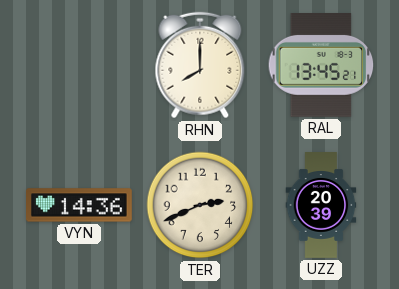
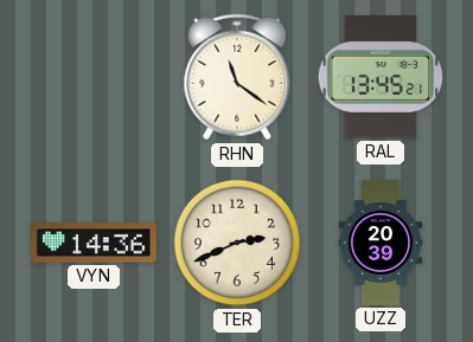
RHN: 8:00 -> 11:21
